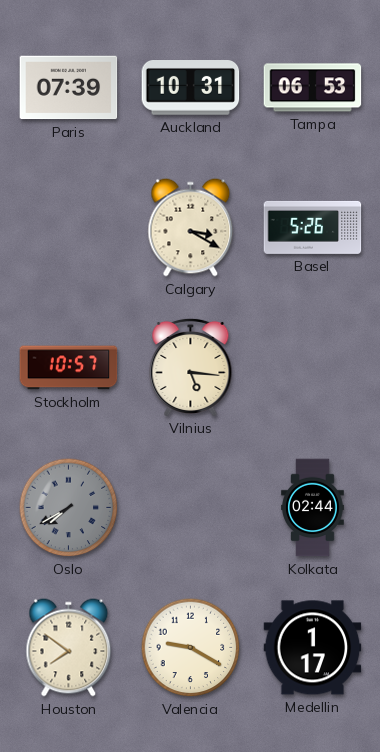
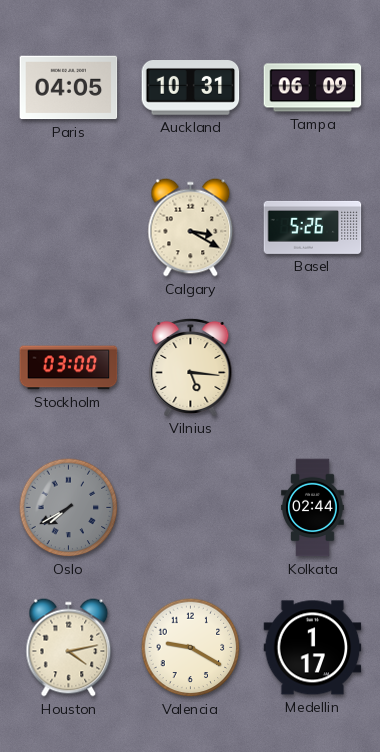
Paris: 07:39 -> 04:05
Tampa: 06:53 -> 06:09
Stockholm: 10:57 -> 03:00
Houston: 7:51 -> 4:13
